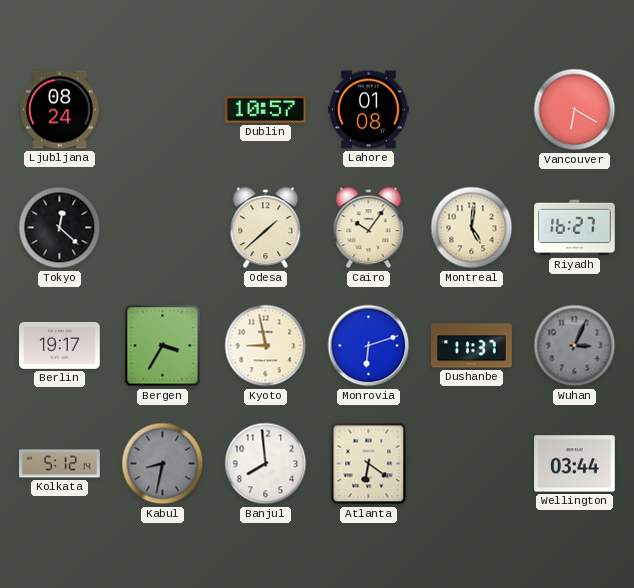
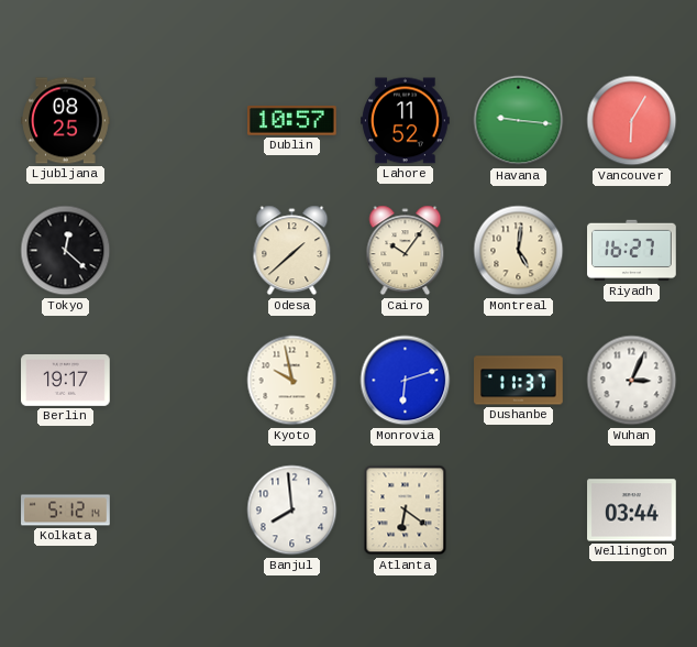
Ljubljana: 08:24 -> 08:25
Lahore: 01:08 -> 11:52
Havana: none -> 9:16
Vancouver: 6:20 -> 6:05
Bergen: 3:35 -> none
Kyoto: 8:58 -> 9:58
Wuhan dial: grey -> white
Kabul: 8:32 -> none
